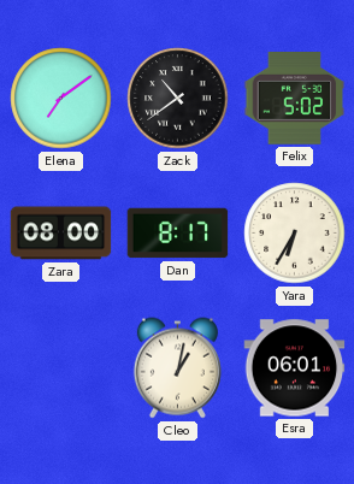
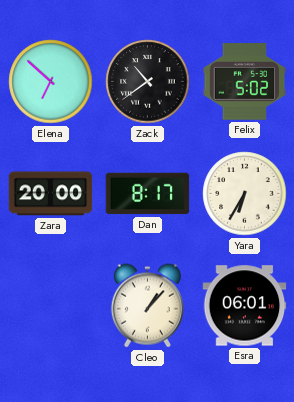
Elena: 7:09 -> 6:52
Zara: 08:00 -> 20:00
Cleo: 1:02 -> 1:07
